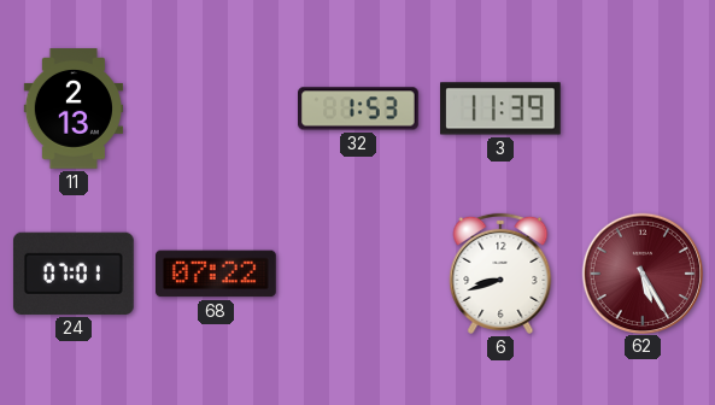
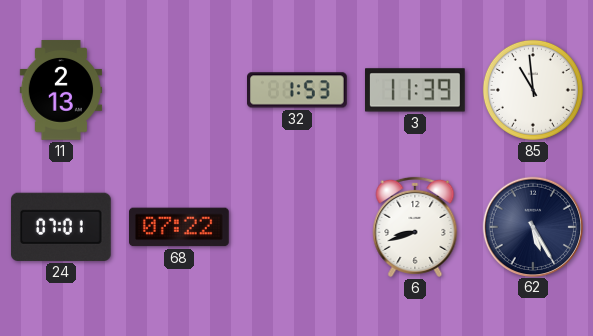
85: none -> 10:59
62 dial: burgundy -> navy
